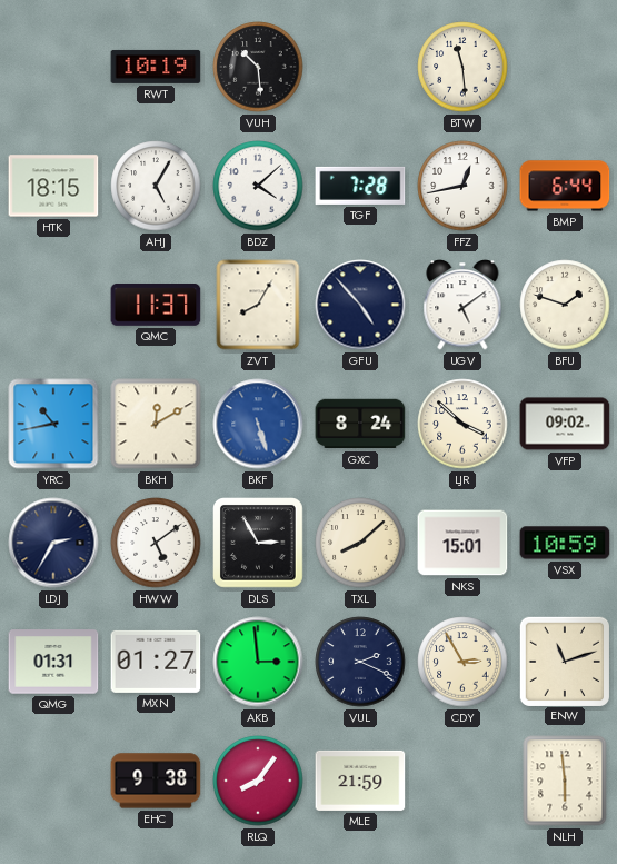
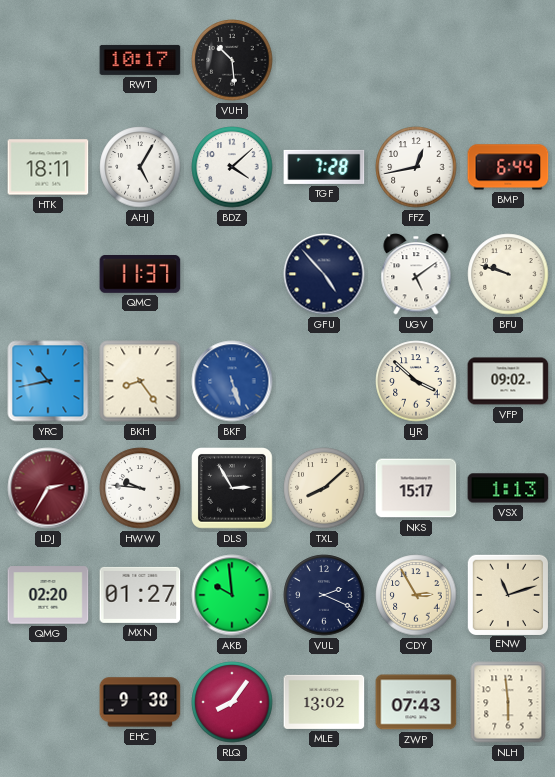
RWT: 10:19 -> 10:17
BTW: 11:29 -> none
HTK: 18:15 -> 18:11
ZVT: 8:05 -> none
BFU: 1:48 -> 9:48
BKH: 12:10 -> 8:24
GXC: 8:24 -> none
LDJ dial: navy -> burgundy
HWW: 5:09 -> 9:46
NKS: 15:01 -> 15:17
VSX: 10:59 -> 1:13
QMG: 01:31 -> 02:20
AKB: 2:59 -> 9:59
MLE: 21:59 -> 13:02
ZWP: none -> 07:43
